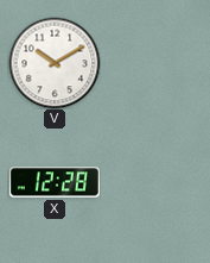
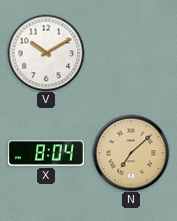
X: 12:28 -> 8:04
N: none -> 7:08
